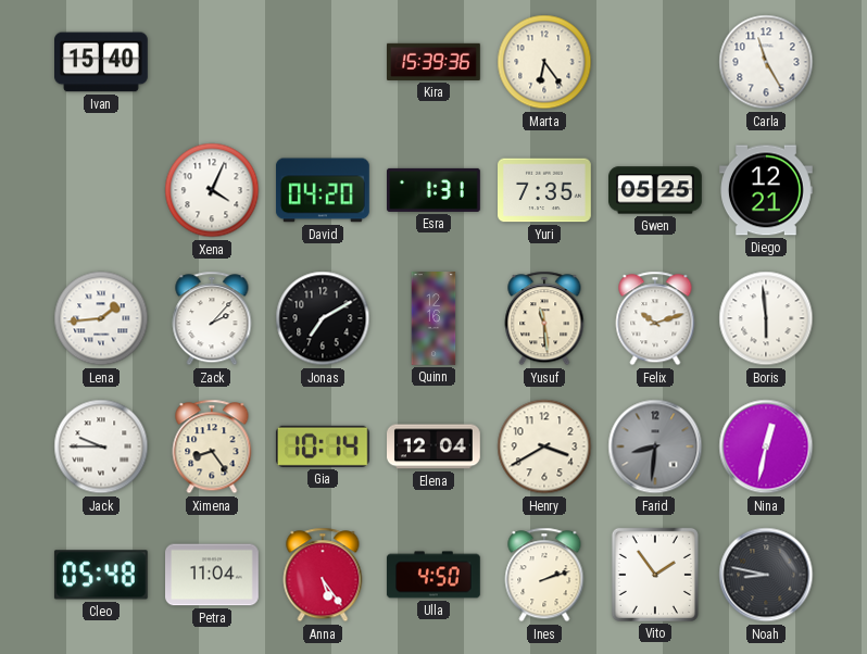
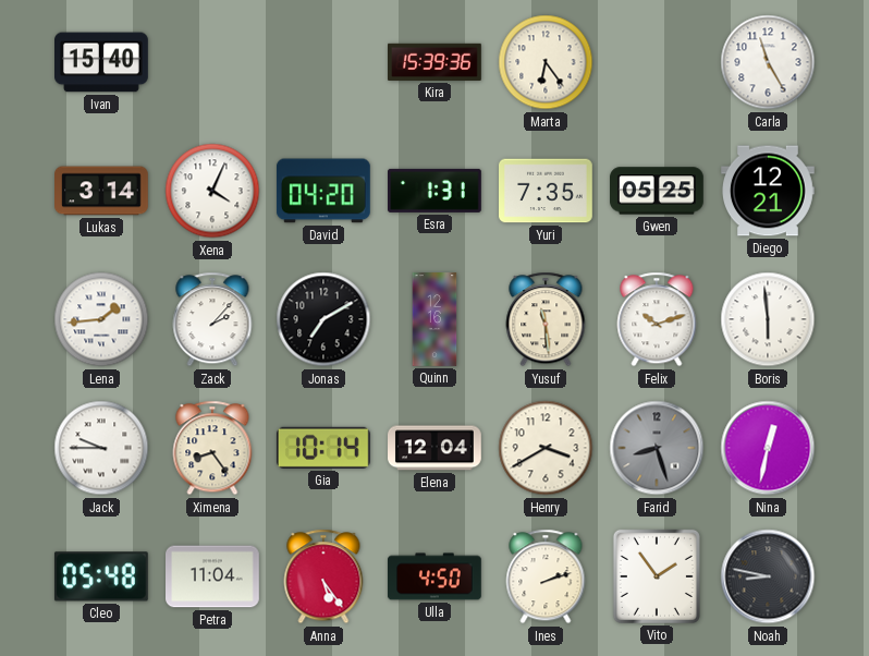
Lukas: none -> 3:14
Farid: 8:31 -> 8:27
